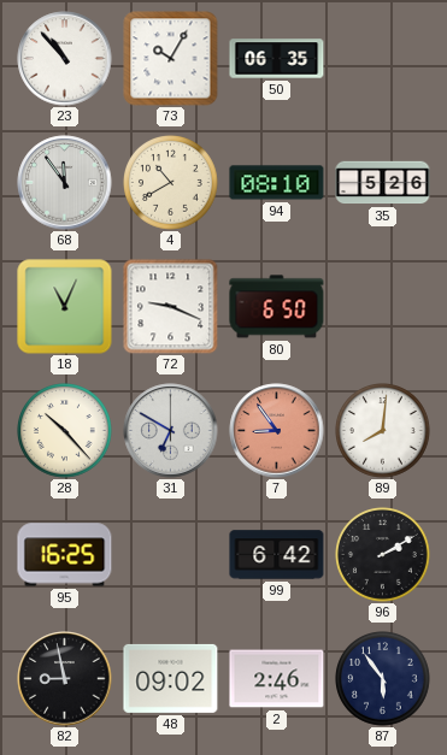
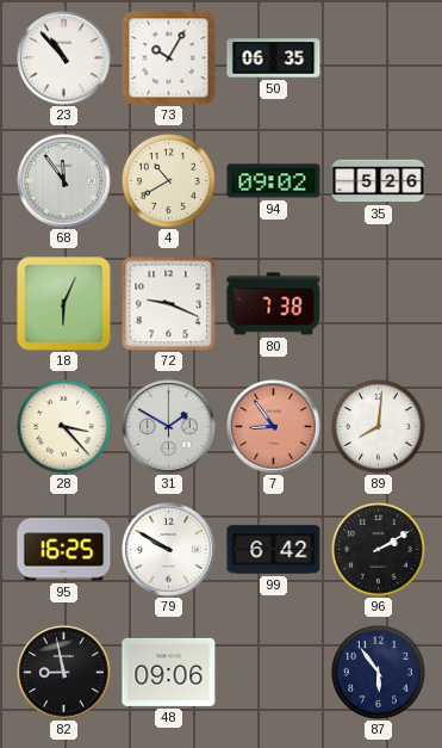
94: 08:10 -> 09:02
18: 11:04 -> 6:04
80: 6:50 -> 7:38
28: 10:23 -> 3:23
31: 6:50 -> 1:50
79: none -> 9:50
48: 09:02 -> 09:06
2: 2:46 -> none
